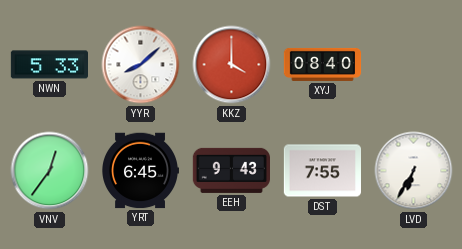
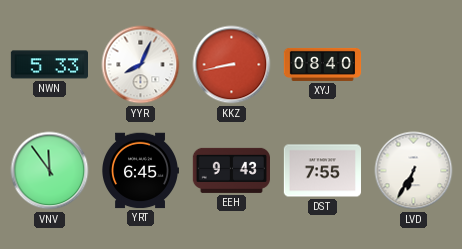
YYR: 8:08 -> 8:04
KKZ: 4:00 -> 8:43
VNV: 12:36 -> 11:54
